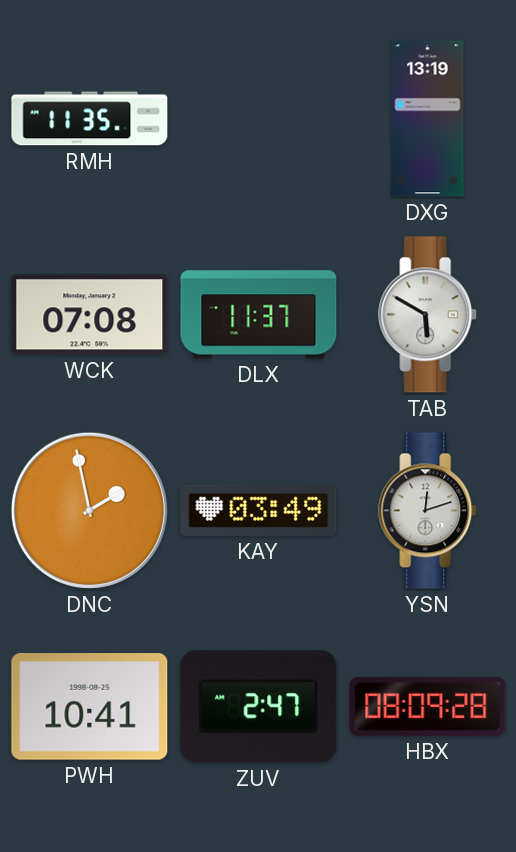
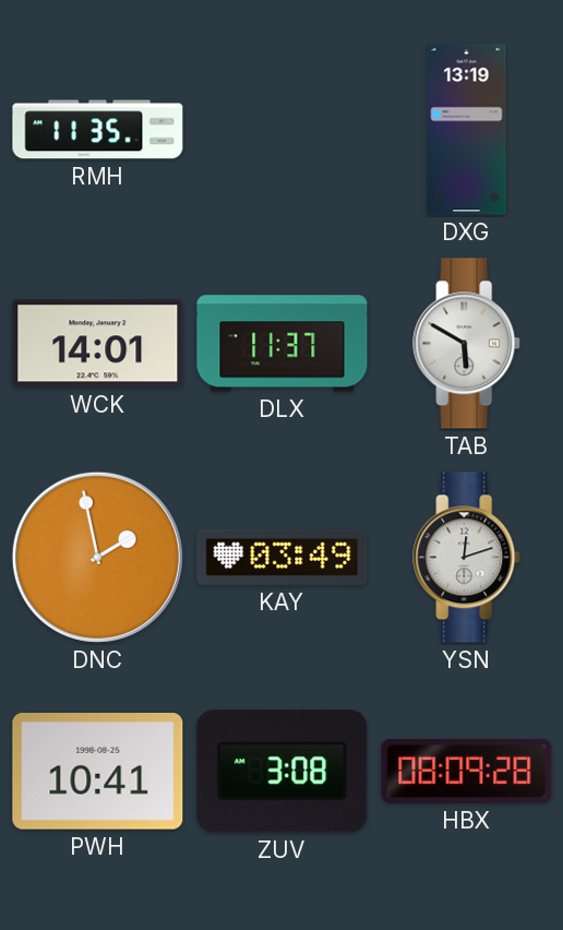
WCK: 07:08 -> 14:01
ZUV: 2:47 -> 3:08
